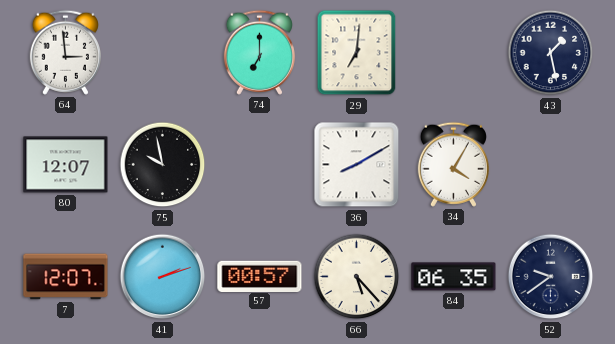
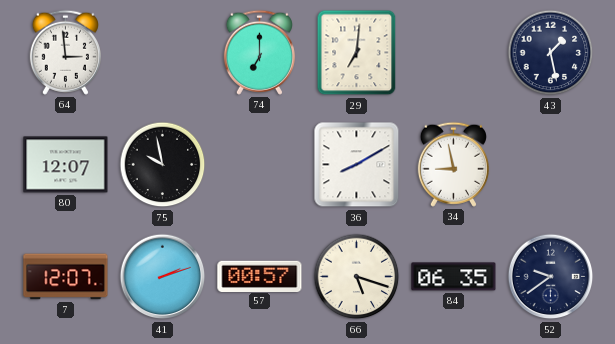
34: 4:05 -> 8:58
66: 5:23 -> 5:18
